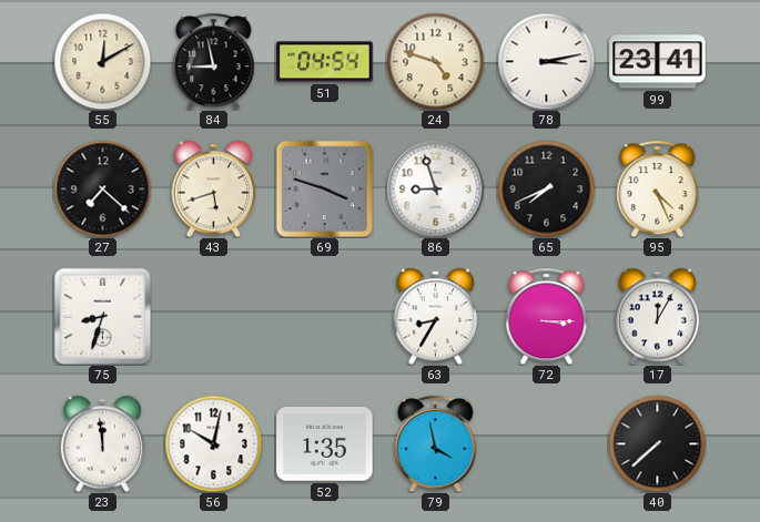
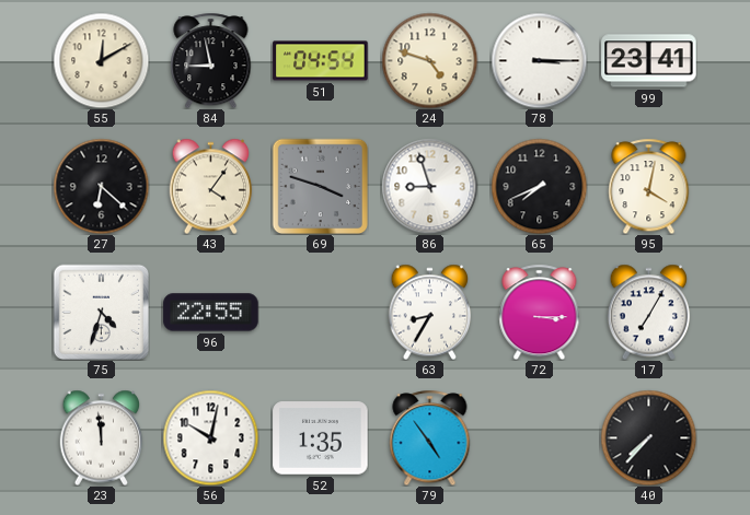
78: 3:13 -> 3:15
27: 7:22 -> 6:22
43: 5:42 -> 4:06
95: 4:26 -> 4:02
75: 8:33 -> 4:33
96: none -> 22:55
17: 12:05 -> 7:05
79: 3:58 -> 4:54
40: 7:38 -> 7:37
